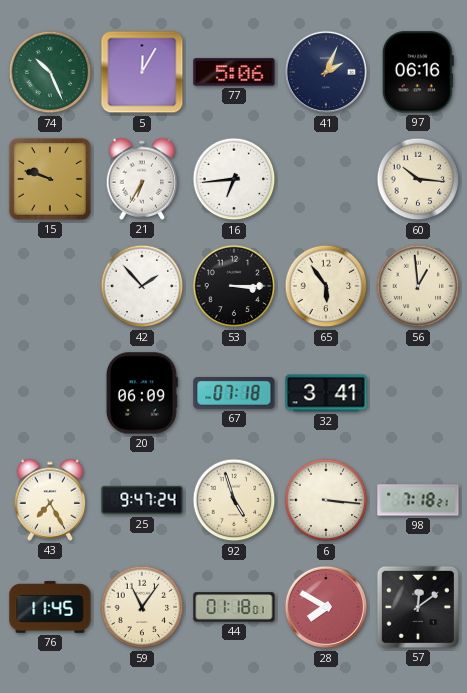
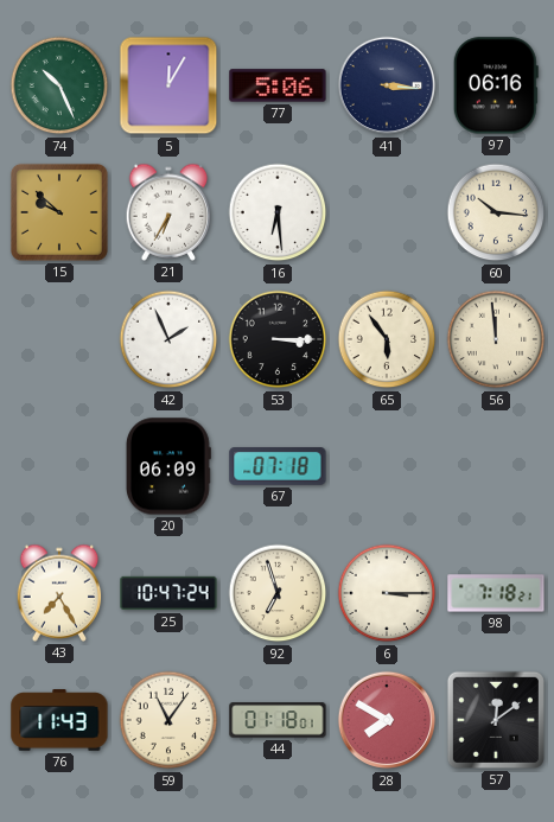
41: 2:04 -> 3:16
15: 9:48 -> 9:52
16: 6:44 -> 6:29
42: 1:53 -> 1:56
56: 12:59 -> 11:59
32: 3:41 -> none
25: 9:47 -> 10:47
92: 4:57 -> 6:57
6: 3:16 -> 3:15
76: 11:45 -> 11:43
